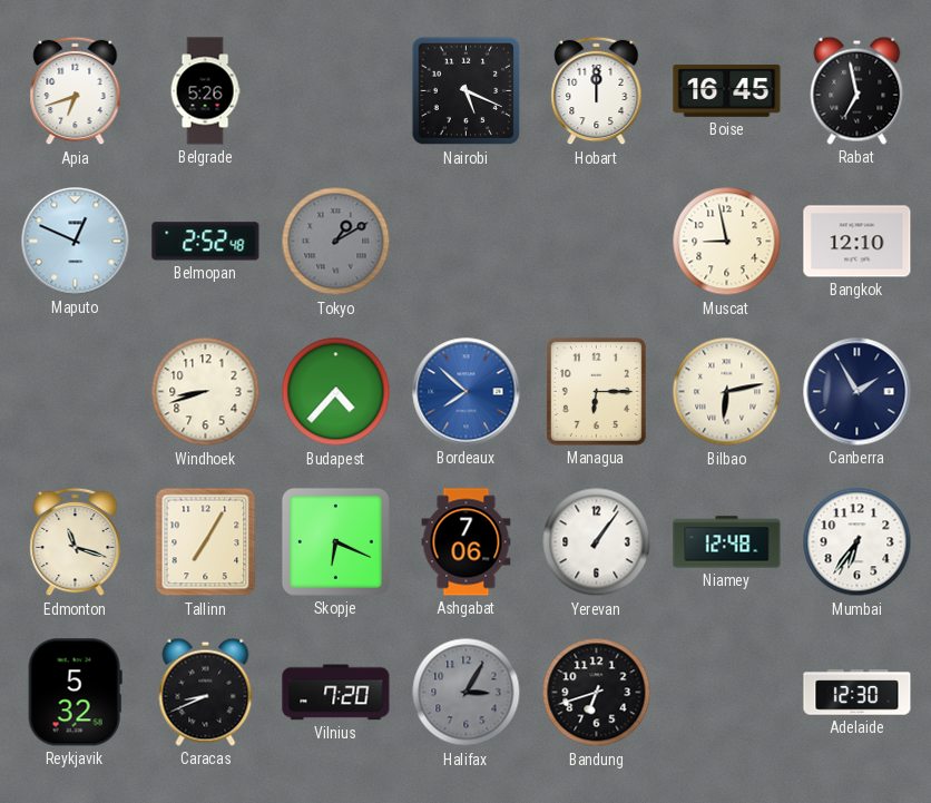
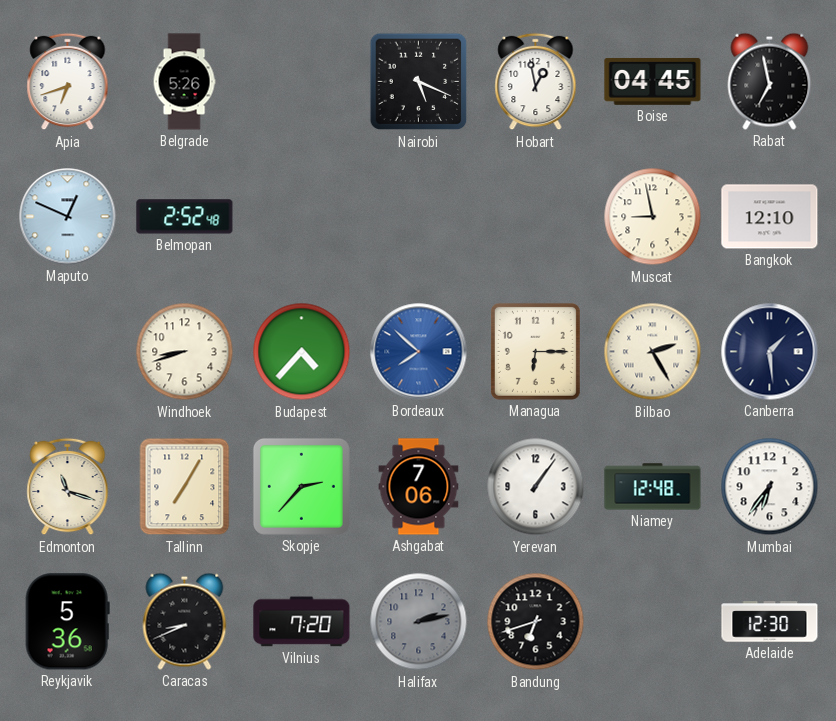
Hobart: 12:00 -> 12:58
Boise: 16:45 -> 04:45
Tokyo: 1:10 -> none
Bilbao: 6:13 -> 2:25
Canberra: 1:55 -> 1:29
Skopje: 6:19 -> 2:37
Reykjavik: 5:32 -> 5:36
Halifax: 3:05 -> 2:13
